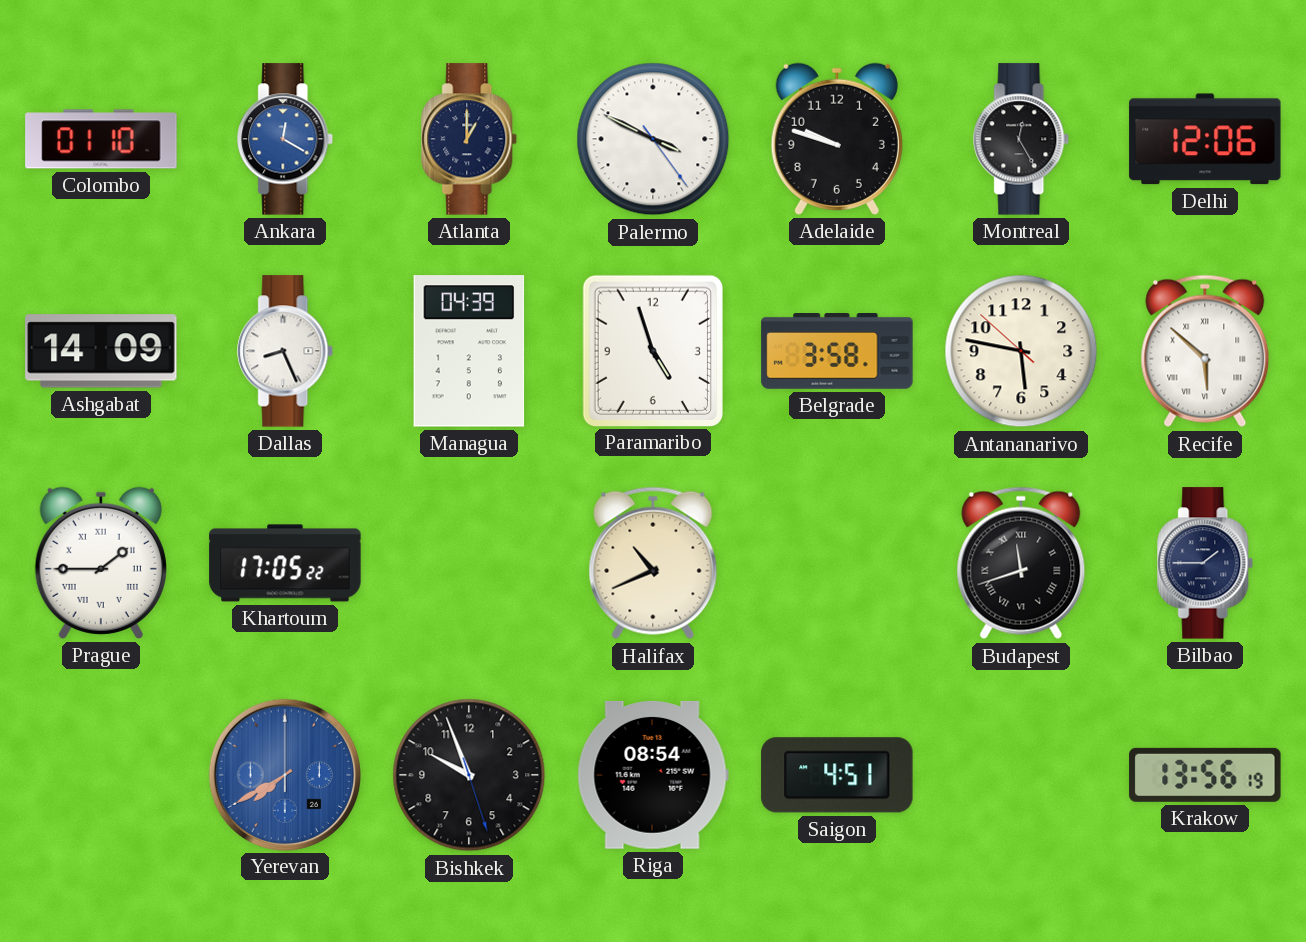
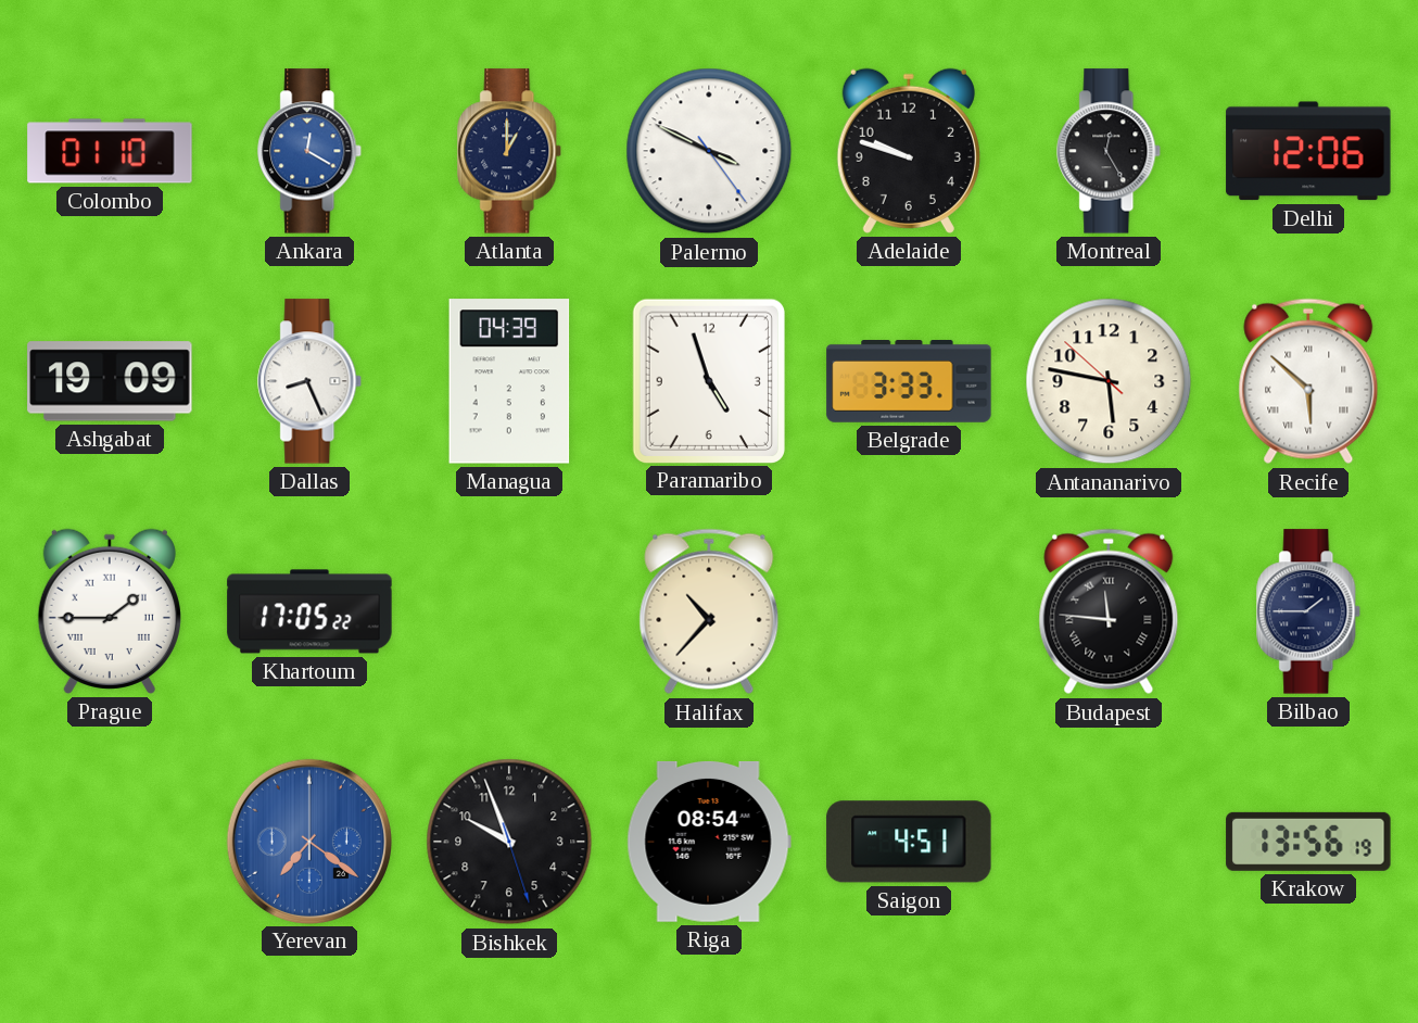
Ashgabat: 14:09 -> 19:09
Belgrade: 3:58 -> 3:33
Halifax: 10:41 -> 10:37
Budapest: 11:42 -> 11:46
Yerevan: 7:40 -> 7:21
